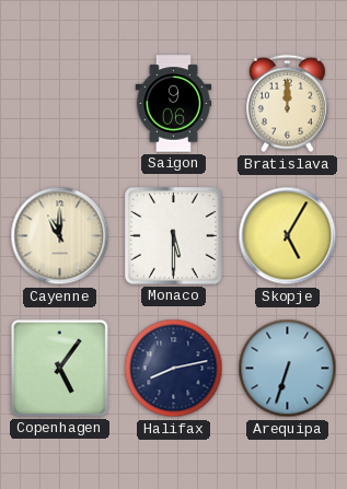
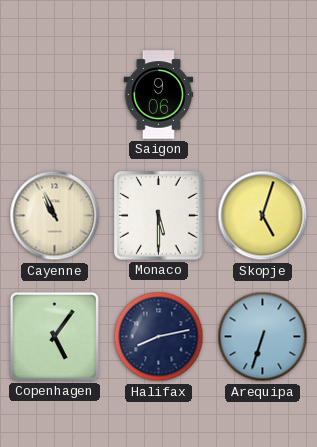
Bratislava: 12:00 -> none
Cayenne: 11:00 -> 10:56
Skopje: 5:05 -> 5:03
